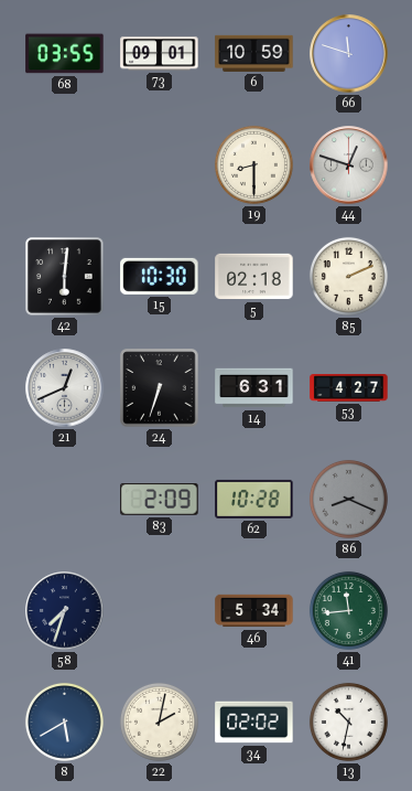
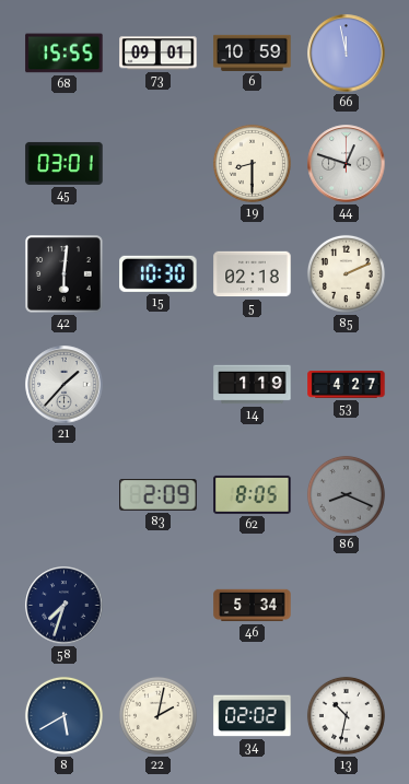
68: 03:55 -> 15:55
66: 11:48 -> 11:58
45: none -> 03:01
21: 12:41 -> 1:37
24: 6:33 -> none
14: 6:31 -> 1:19
62: 10:28 -> 8:05
41: 11:44 -> none
